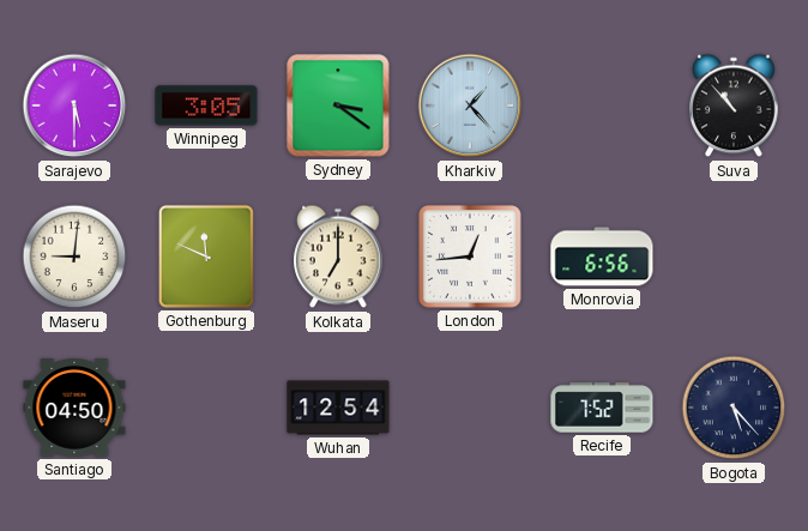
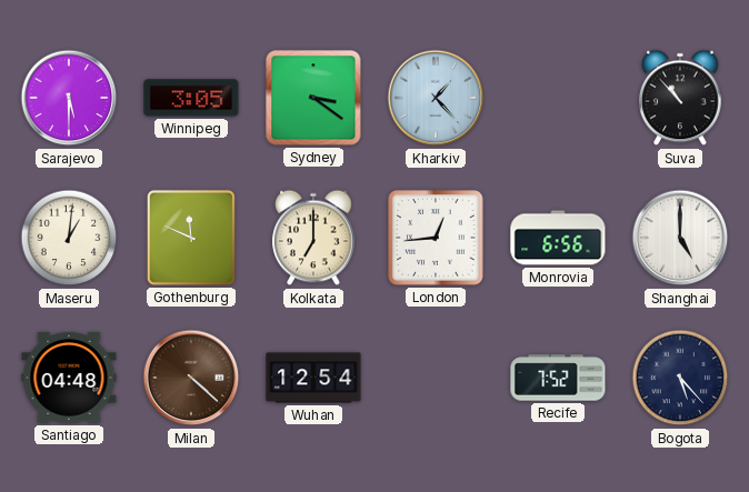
Maseru: 9:01 -> 1:01
Shanghai: none -> 5:00
Santiago: 04:50 -> 04:48
Milan: none -> 4:22
